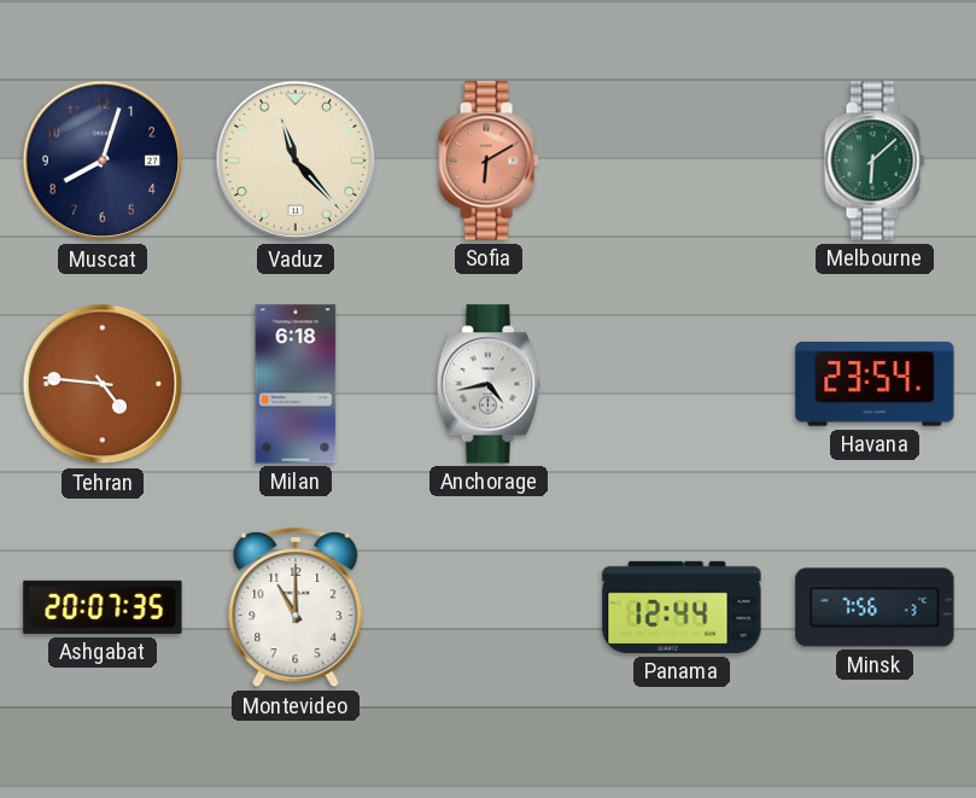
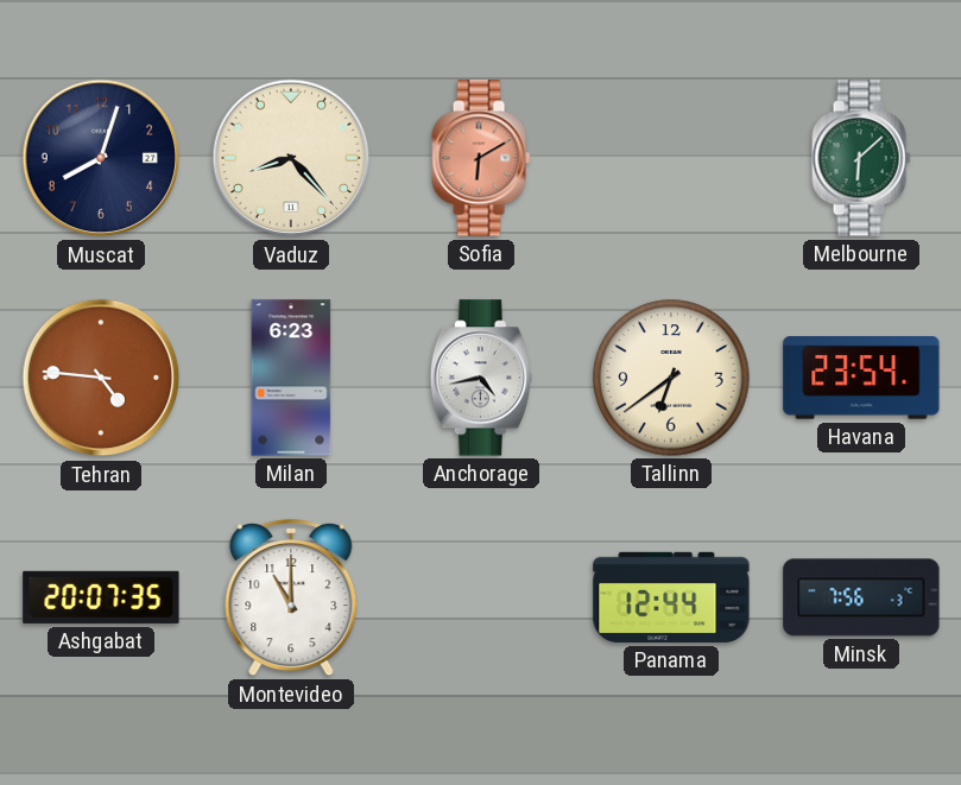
Vaduz: 11:23 -> 8:23
Milan: 6:18 -> 6:23
Tallinn: none -> 6:39
